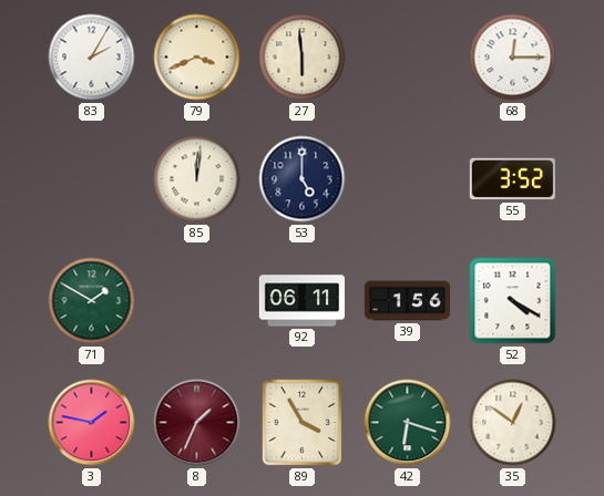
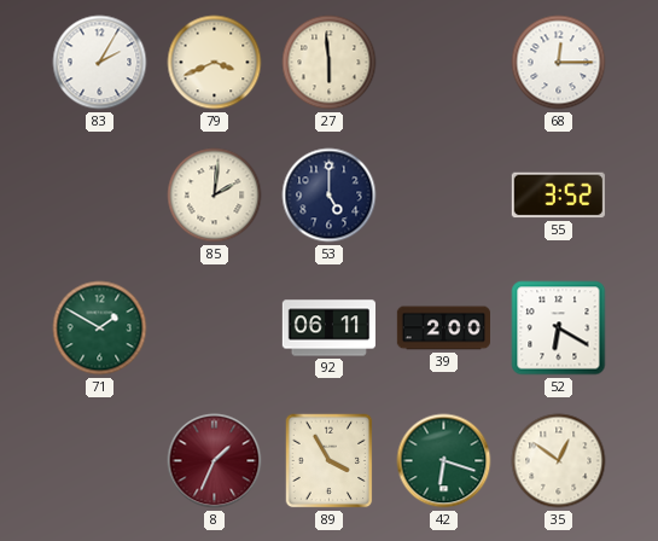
85: 12:01 -> 2:01
39: 1:56 -> 2:00
52: 4:20 -> 6:20
3: 1:47 -> none
